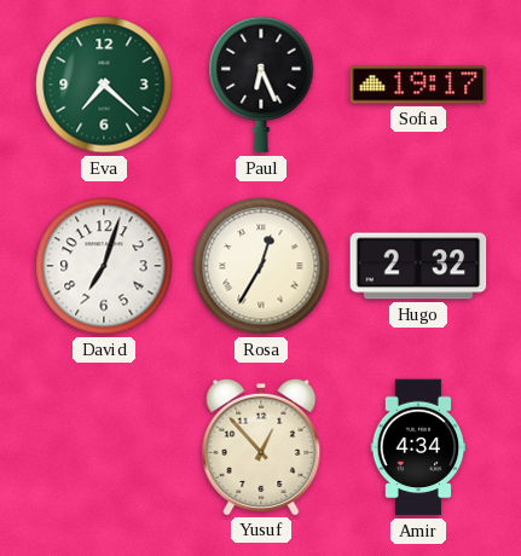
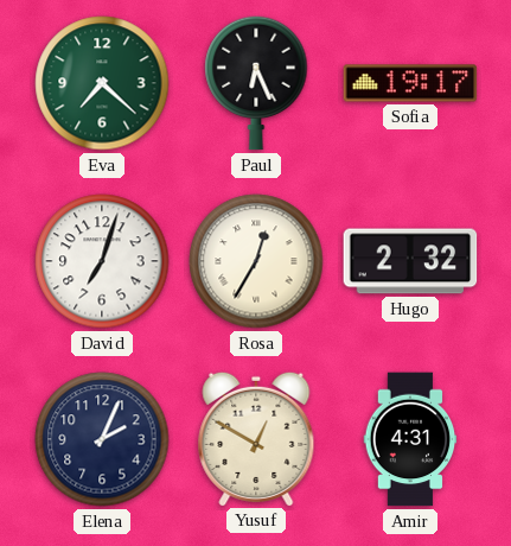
Elena: none -> 2:04
Yusuf: 12:53 -> 12:50
Amir: 4:34 -> 4:31
